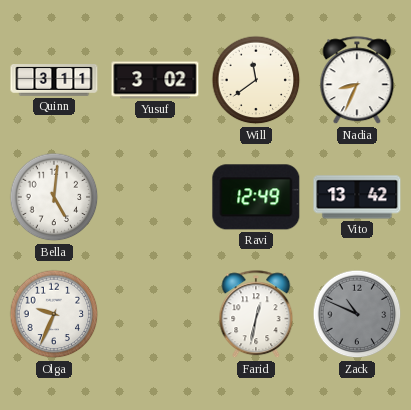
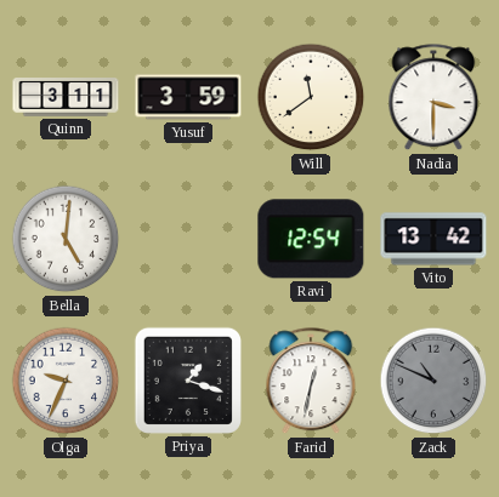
Yusuf: 3:02 -> 3:59
Nadia: 8:34 -> 3:30
Ravi: 12:49 -> 12:54
Priya: none -> 1:18
